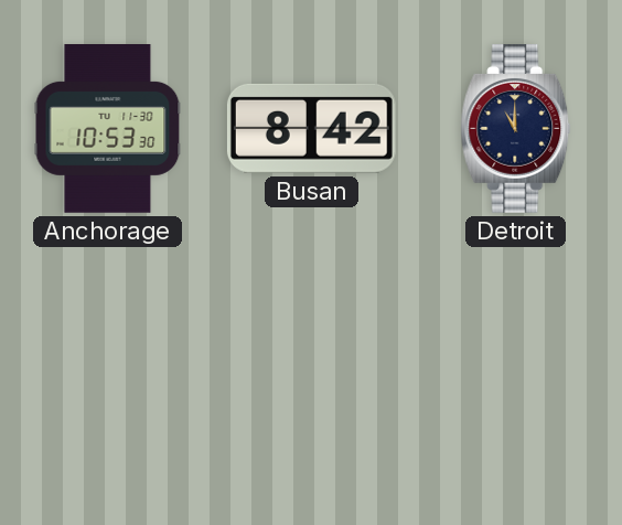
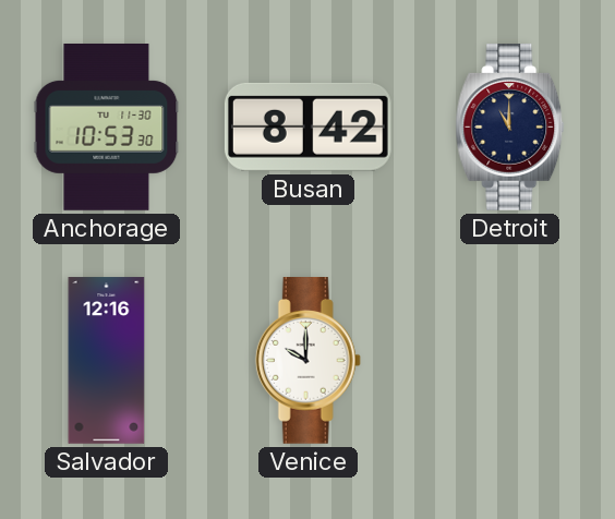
Salvador: none -> 12:16
Venice: none -> 10:00
